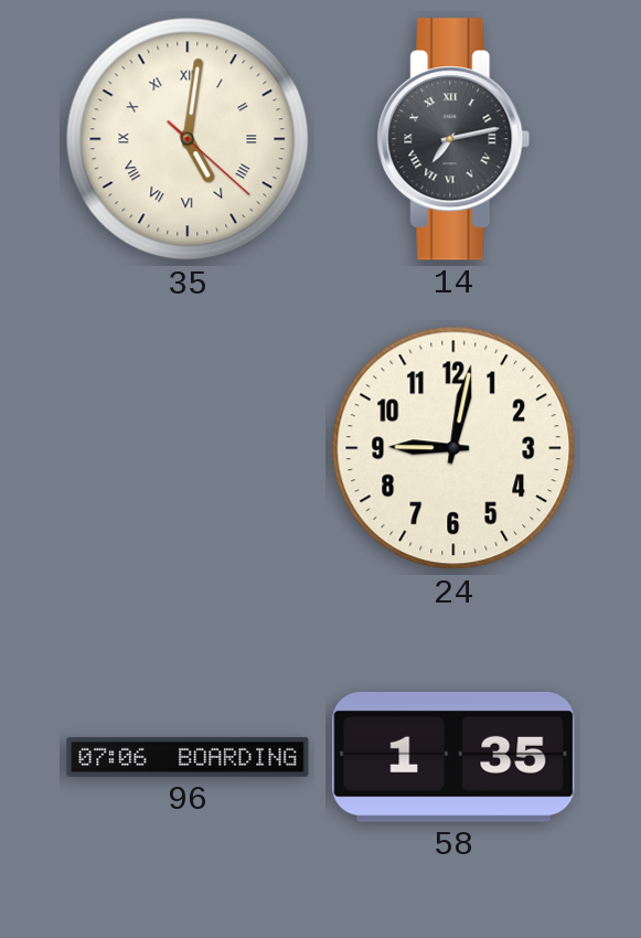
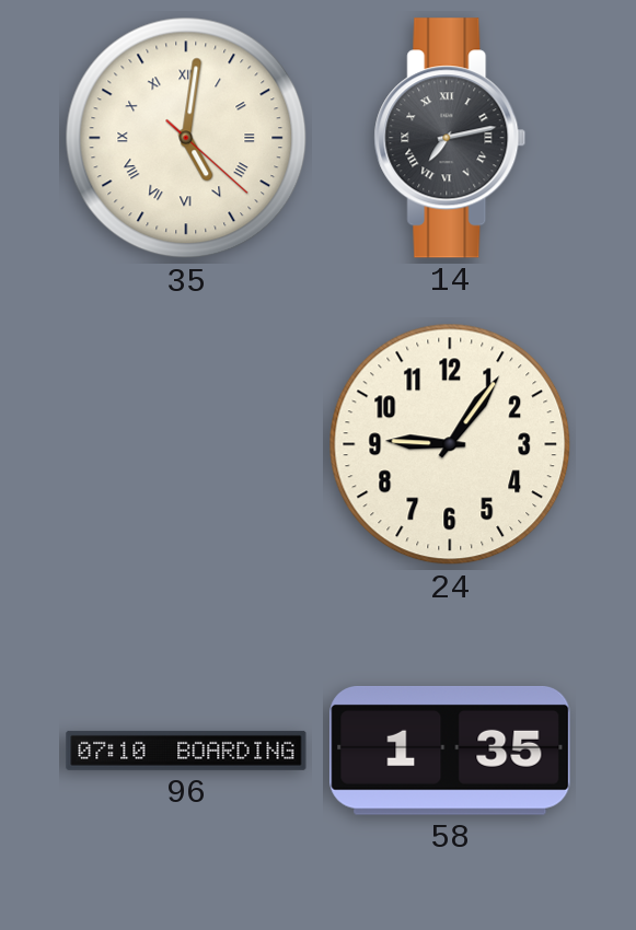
24: 9:02 -> 9:06
96: 07:06 -> 07:10
